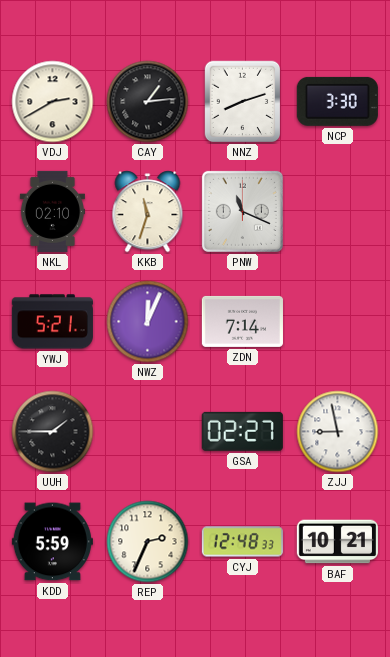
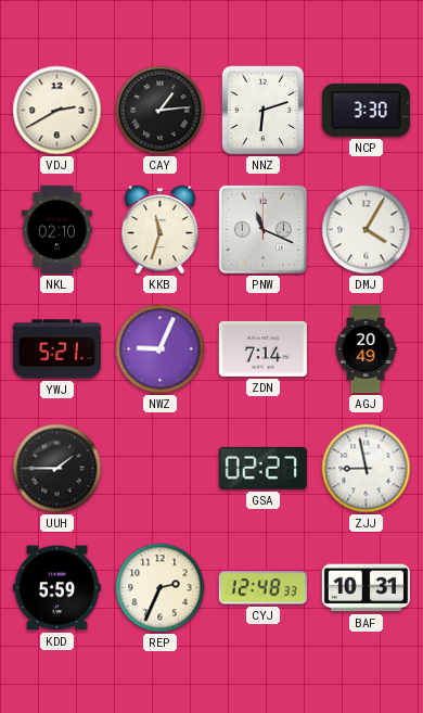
NNZ: 8:12 -> 6:12
DMJ: none -> 4:05
NWZ: 12:04 -> 9:04
AGJ: none -> 20:49
BAF: 10:21 -> 10:31
